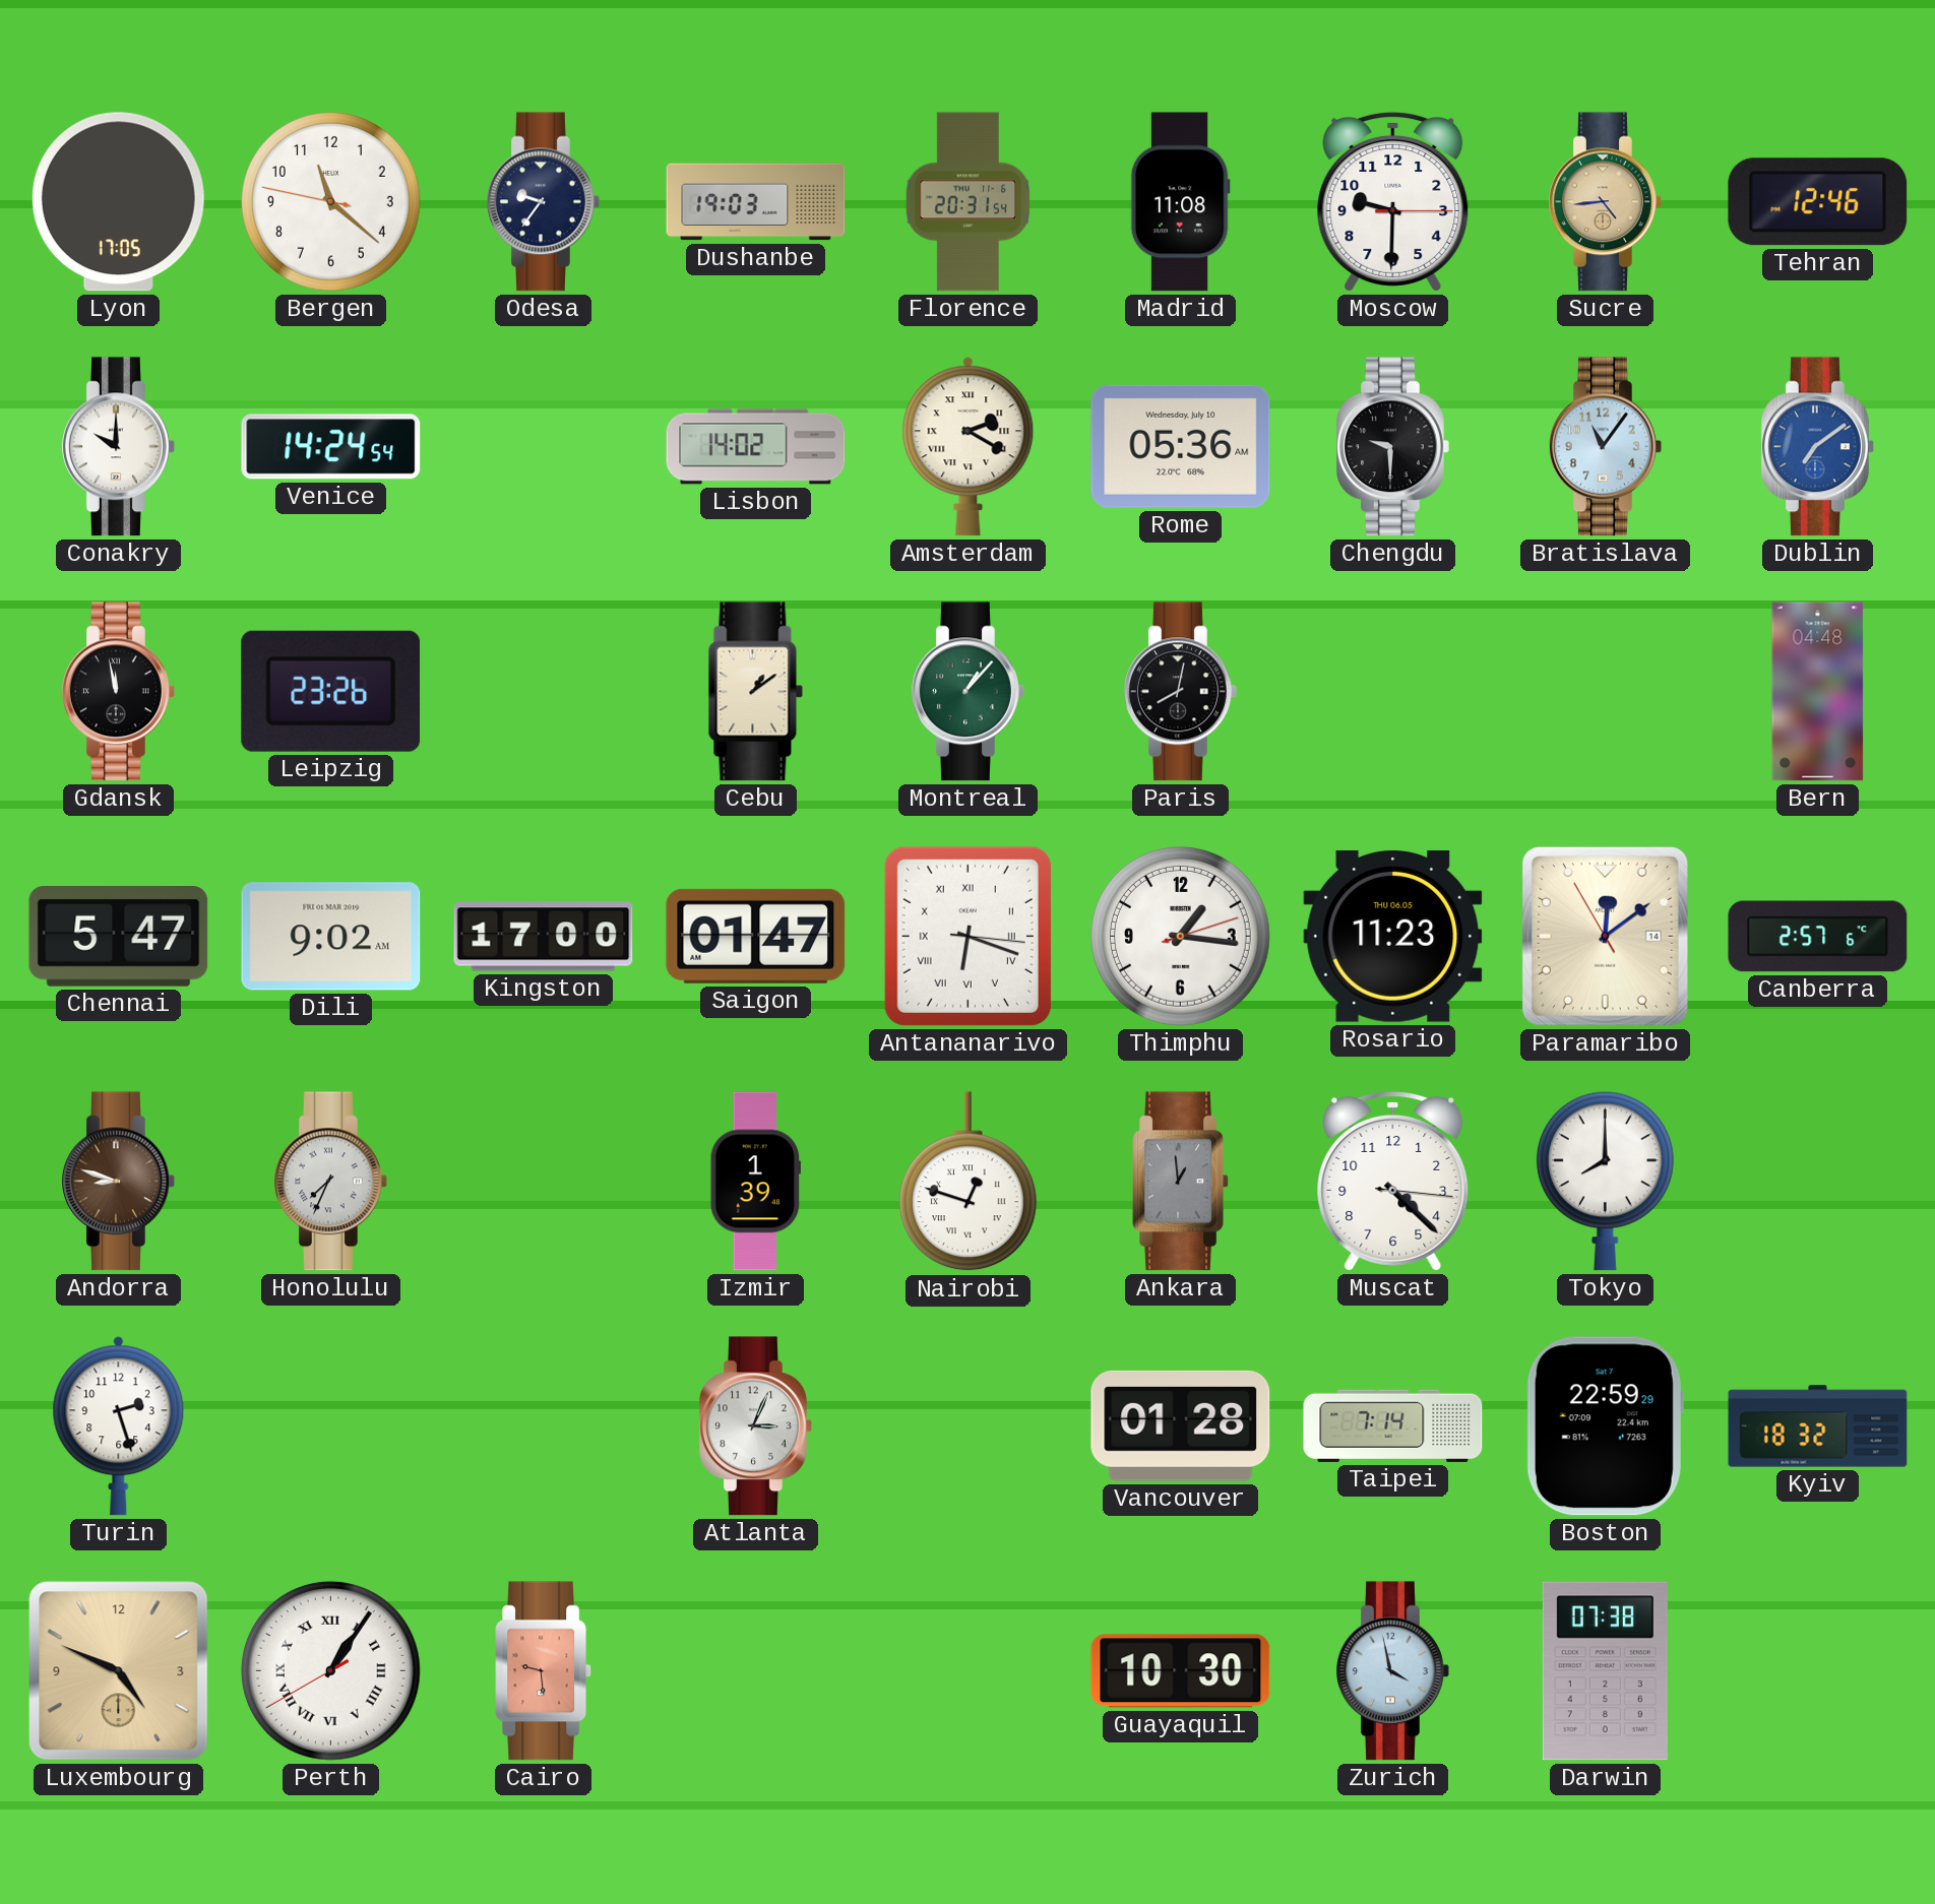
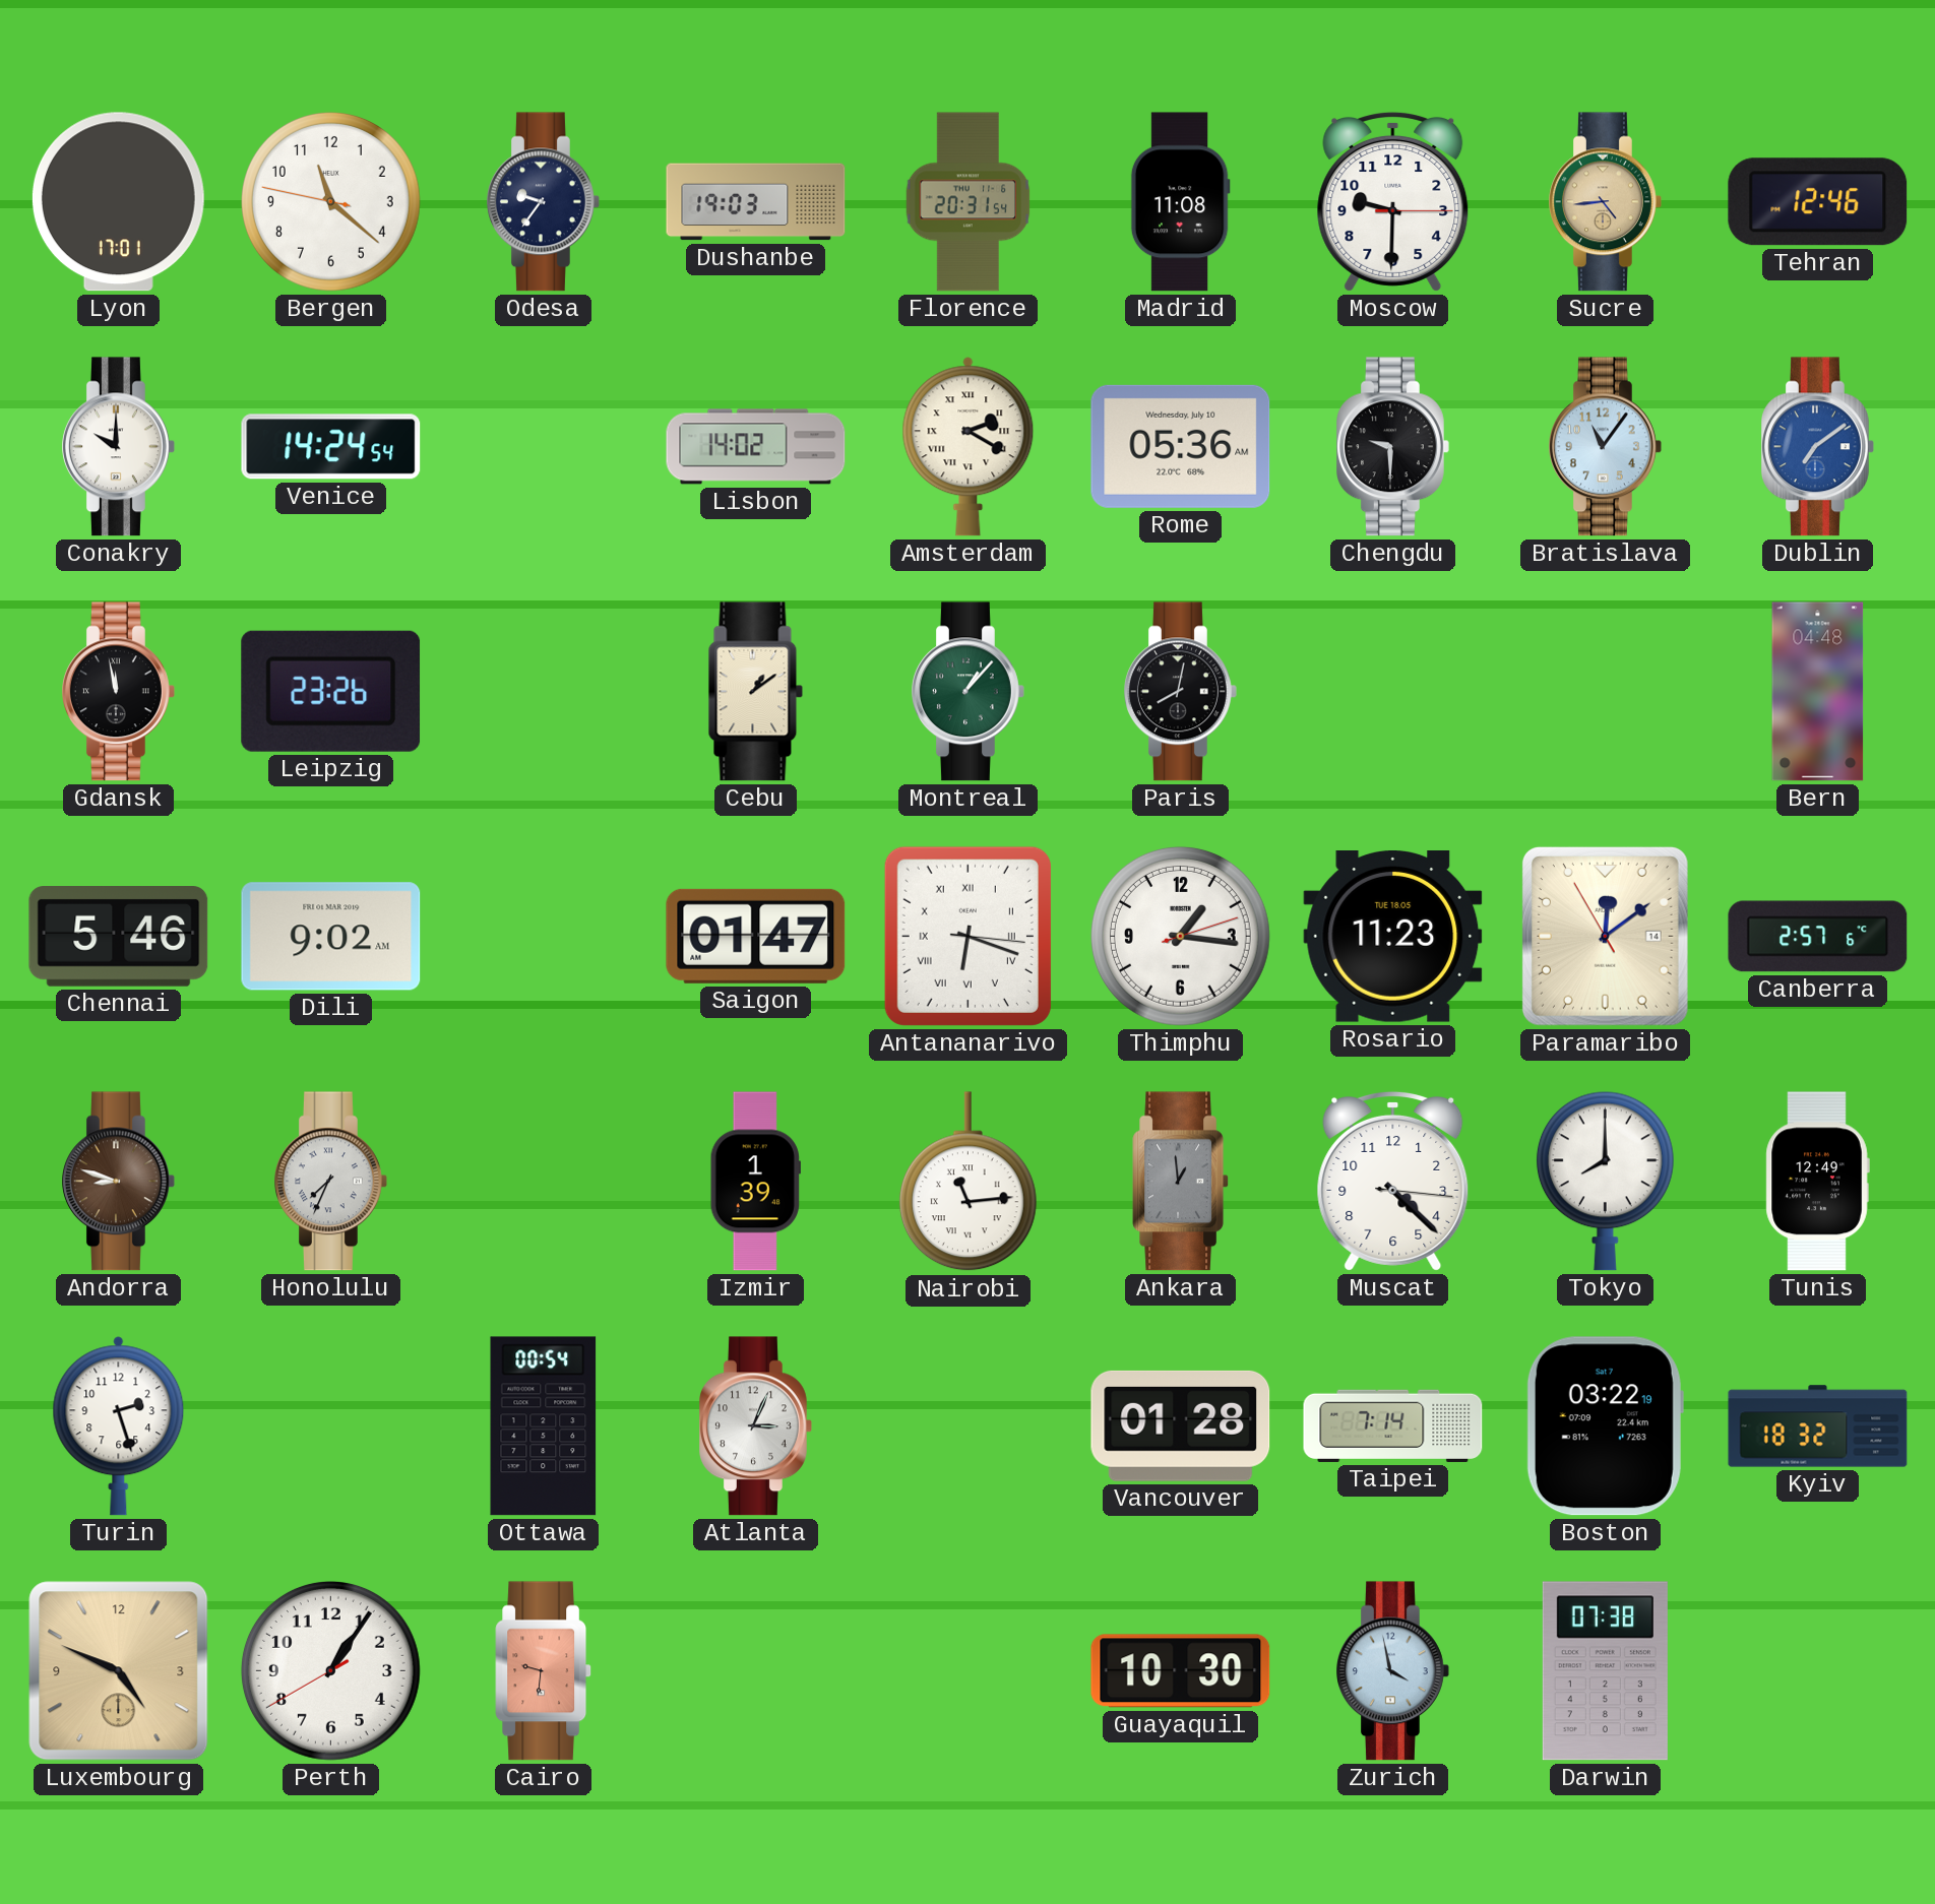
Lyon: 17:05 -> 17:01
Chennai: 5:47 -> 5:46
Kingston: 17:00 -> none
Rosario date: THU 06.05 -> TUE 18.05
Nairobi: 12:48 -> 11:14
Tunis: none -> 12:49
Ottawa: none -> 00:54
Boston: 22:59 -> 03:22
Perth numerals: Roman -> Arabic
Cairo: 9:29 -> 9:31
